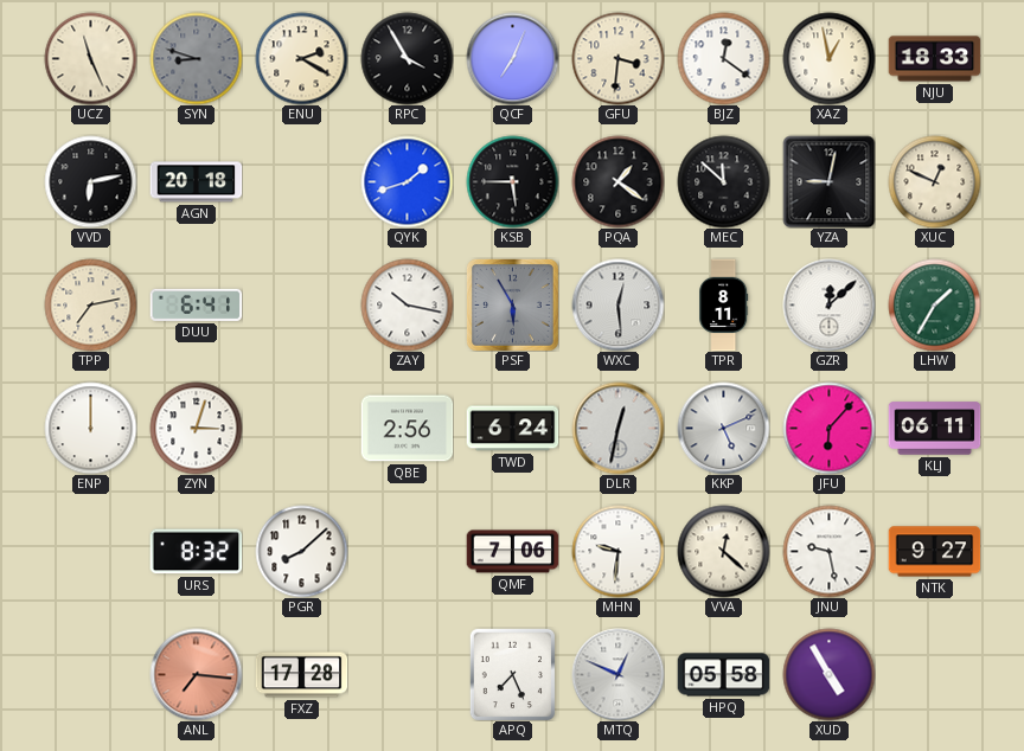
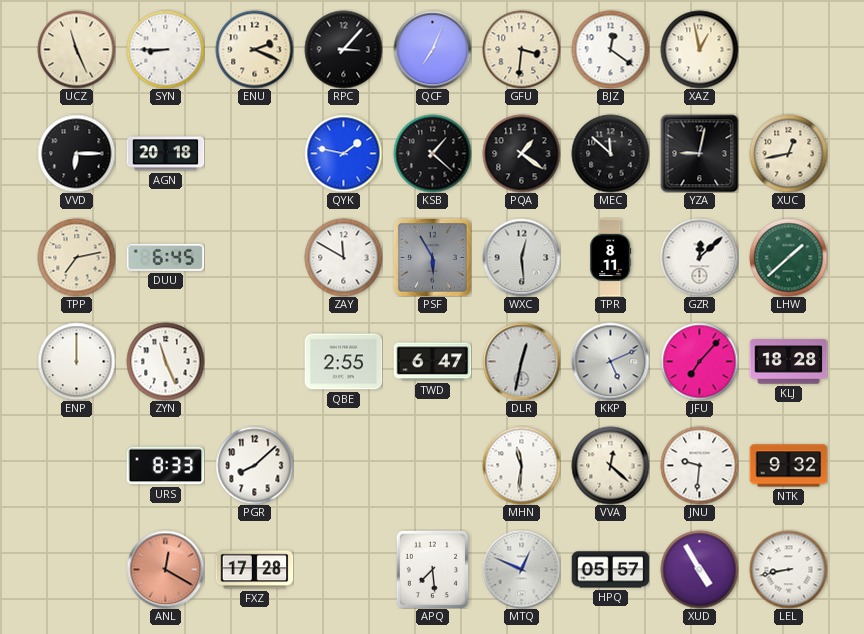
SYN: 8:48 -> 8:45
SYN dial: grey -> white
ENU: 2:20 -> 2:19
RPC: 3:55 -> 3:07
NJU: 18:33 -> none
VVD: 6:13 -> 6:15
QYK: 1:42 -> 1:47
KSB: 5:45 -> 1:22
XUC: 12:49 -> 12:43
DUU: 6:41 -> 6:45
ZAY: 10:17 -> 11:50
LHW: 1:35 -> 1:38
ZYN: 3:03 -> 11:26
QBE: 2:56 -> 2:55
TWD: 6:24 -> 6:47
JFU: 6:07 -> 7:07
KLJ: 06:11 -> 18:28
URS: 8:32 -> 8:33
QMF: 7:06 -> none
MHN: 9:31 -> 11:31
JNU: 9:28 -> 9:31
NTK: 9:27 -> 9:32
ANL: 7:16 -> 12:20
APQ: 7:26 -> 7:29
HPQ: 05:58 -> 05:57
LEL: none -> 8:43
